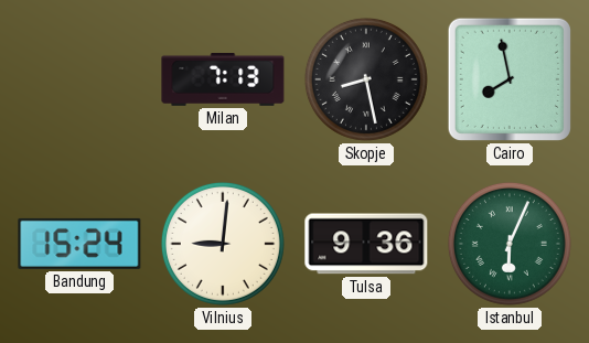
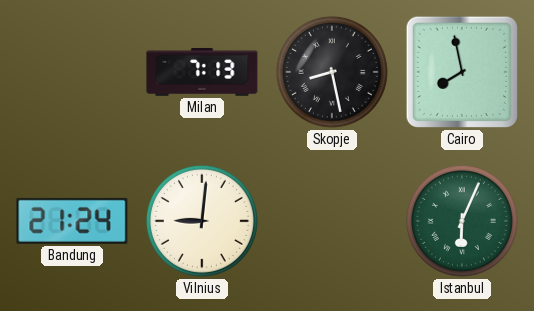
Bandung: 15:24 -> 21:24
Tulsa: 9:36 -> none
